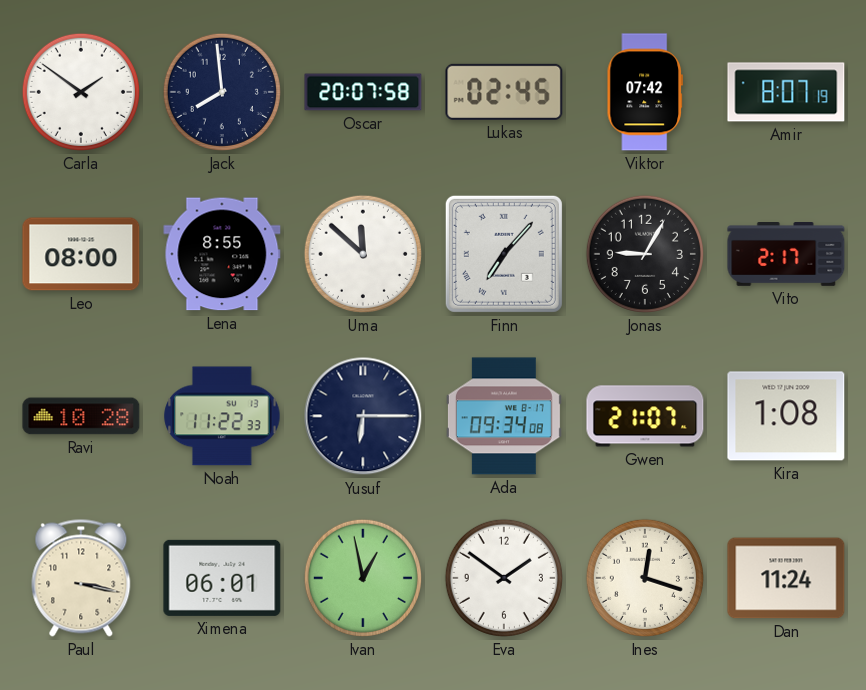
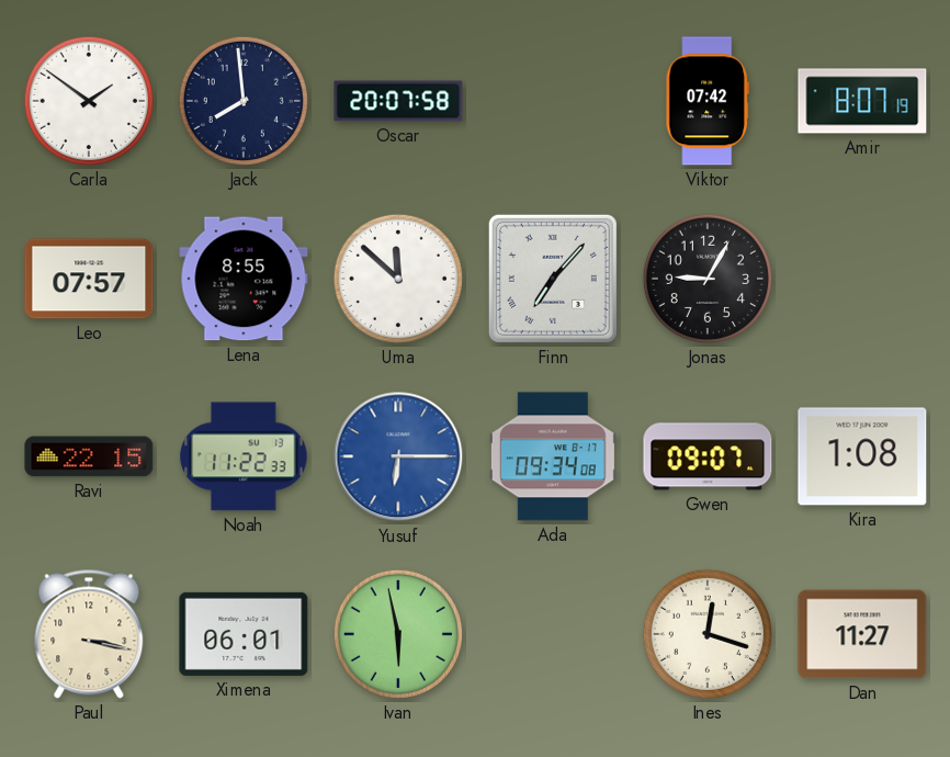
Lukas: 02:45 -> none
Leo: 08:00 -> 07:57
Vito: 2:17 -> none
Ravi: 10:28 -> 22:15
Yusuf dial: navy -> blue
Gwen: 21:07 -> 09:07
Ivan: 12:58 -> 5:58
Eva: 1:51 -> none
Dan: 11:24 -> 11:27
